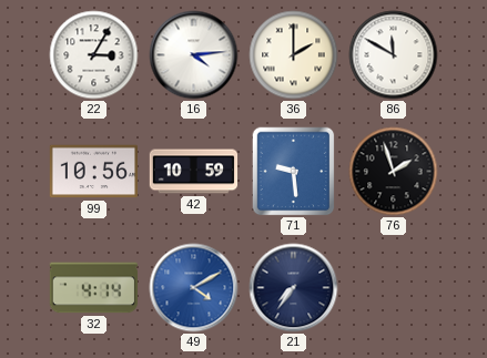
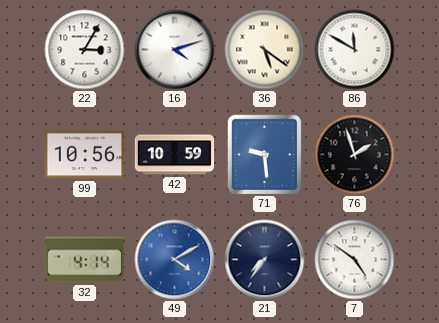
16: 4:14 -> 4:12
36: 2:00 -> 5:21
7: none -> 4:51
